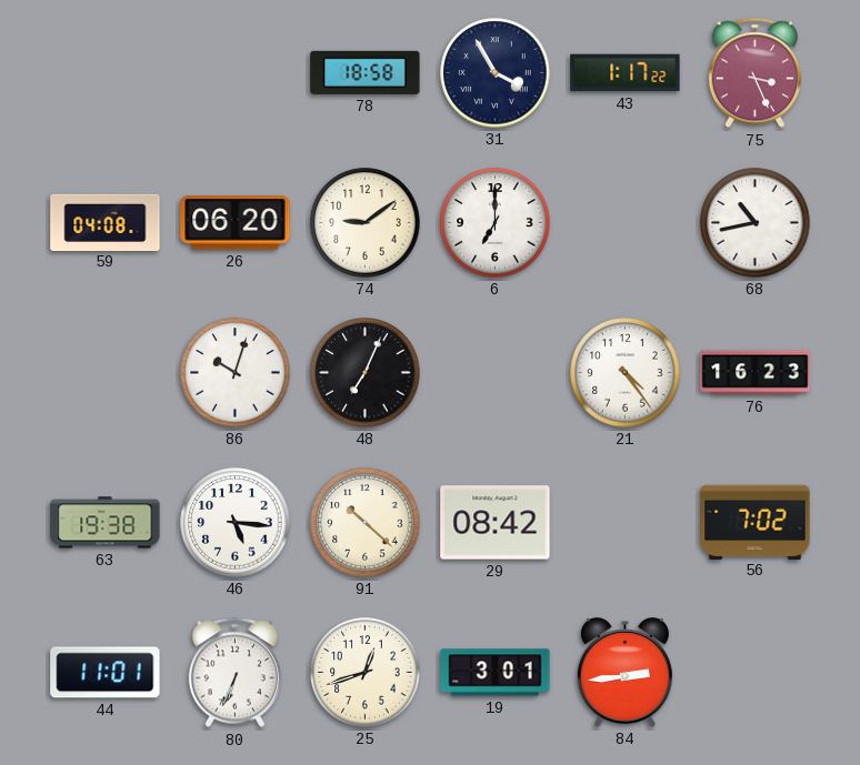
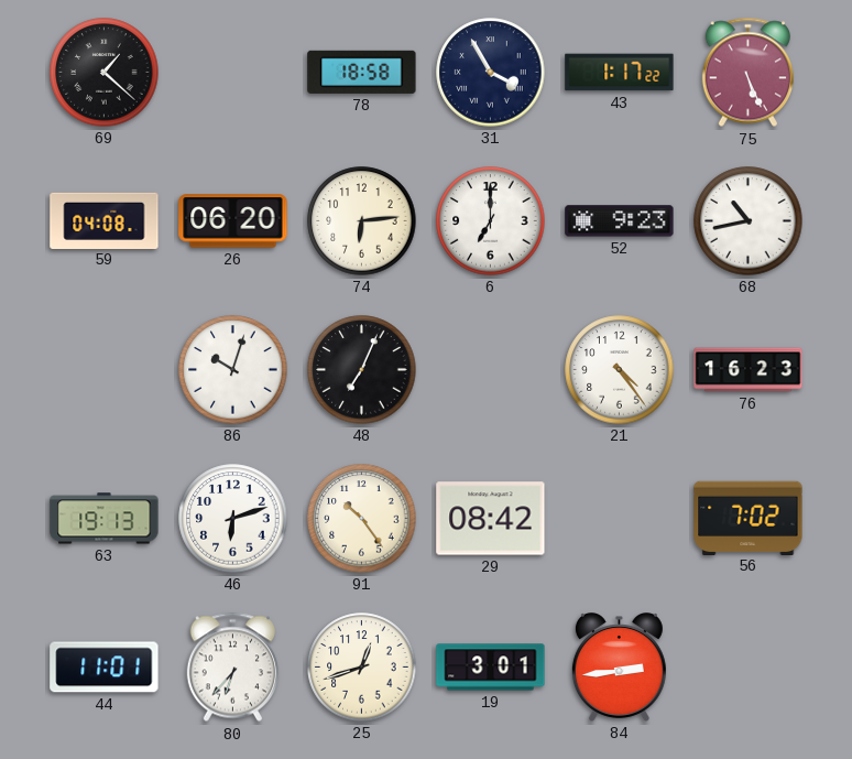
69: none -> 1:22
75: 3:26 -> 5:26
74: 9:09 -> 6:14
52: none -> 9:23
63: 19:38 -> 19:13
46: 5:16 -> 6:12
91: 10:22 -> 10:24
80: 6:34 -> 6:37
